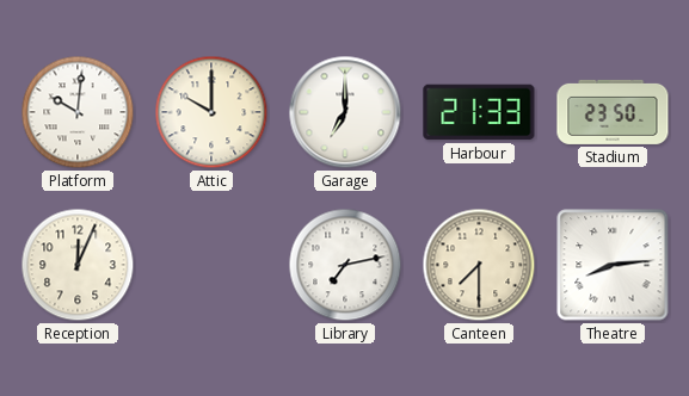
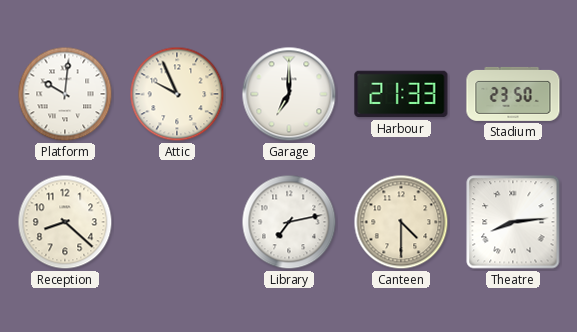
Attic: 10:00 -> 9:56
Reception: 12:04 -> 8:22
Canteen: 7:30 -> 4:30
